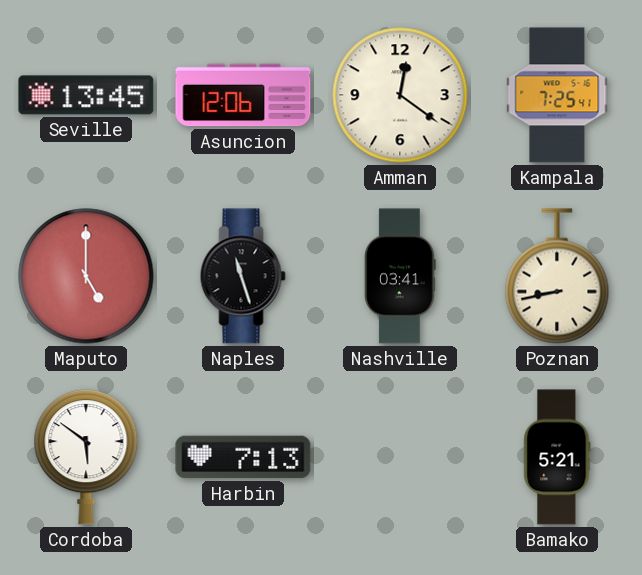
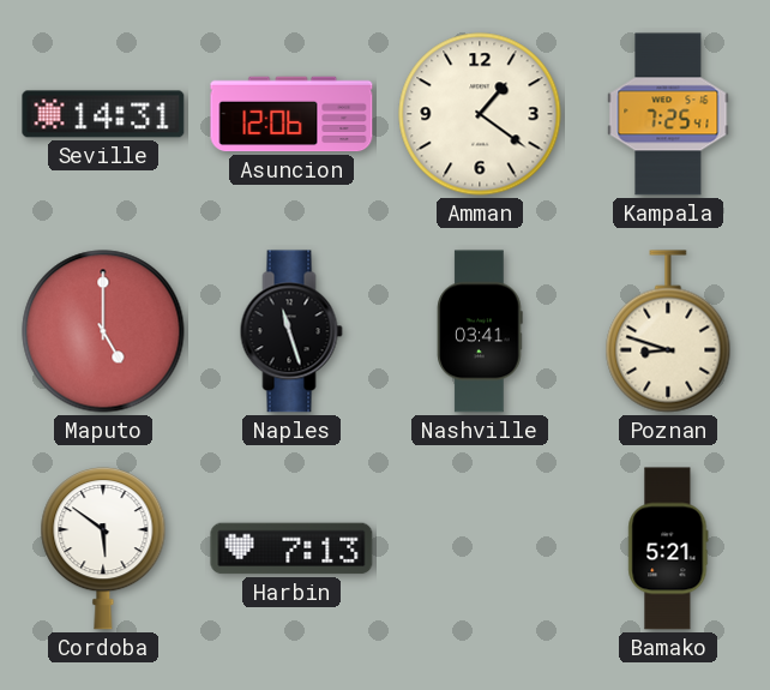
Seville: 13:45 -> 14:31
Amman: 12:21 -> 1:21
Poznan: 8:43 -> 8:48
